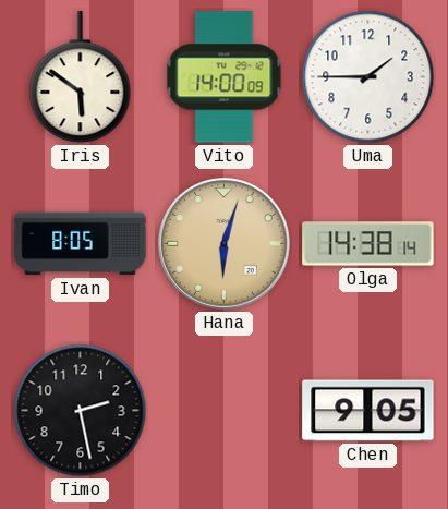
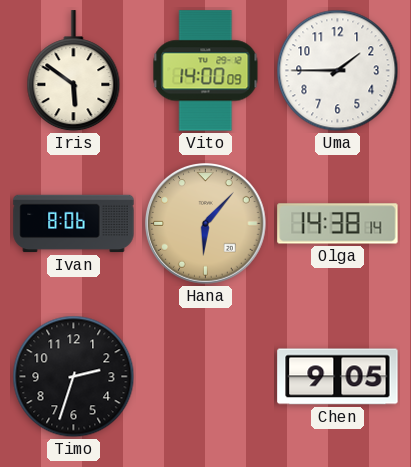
Ivan: 8:05 -> 8:06
Hana: 6:03 -> 6:07
Timo: 2:28 -> 2:33
